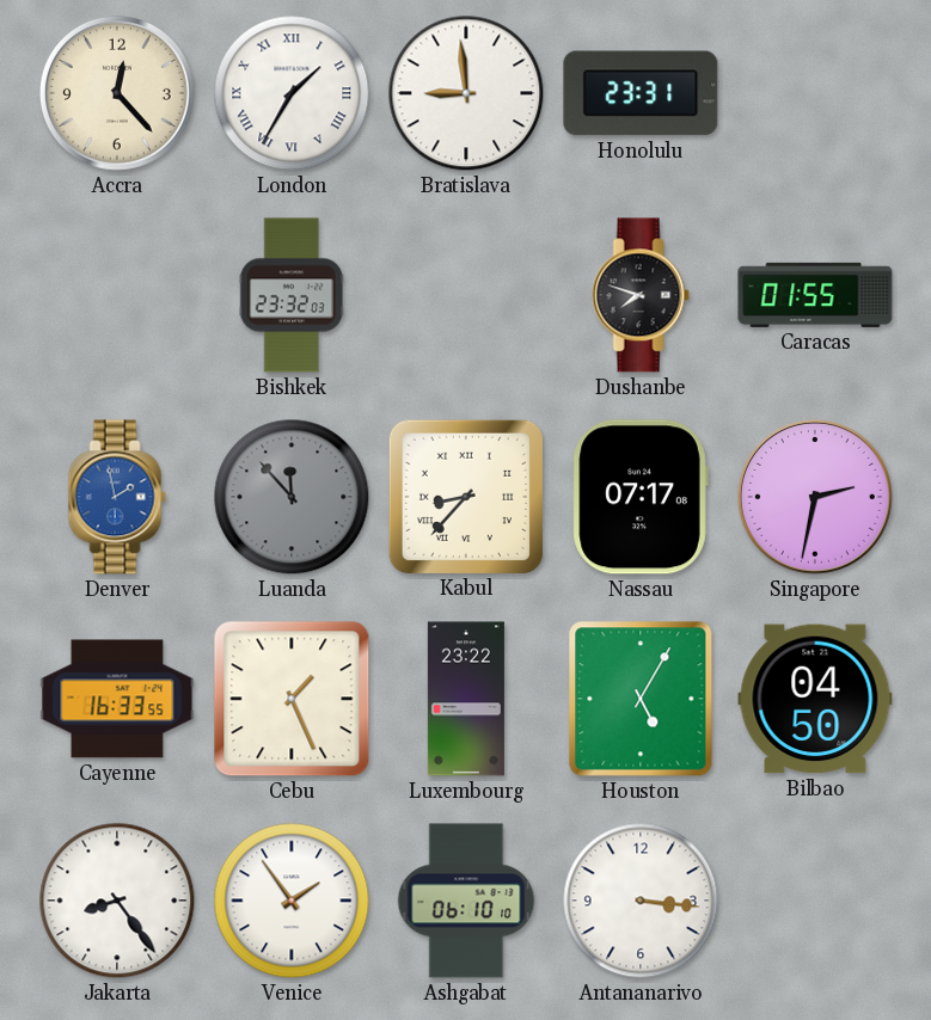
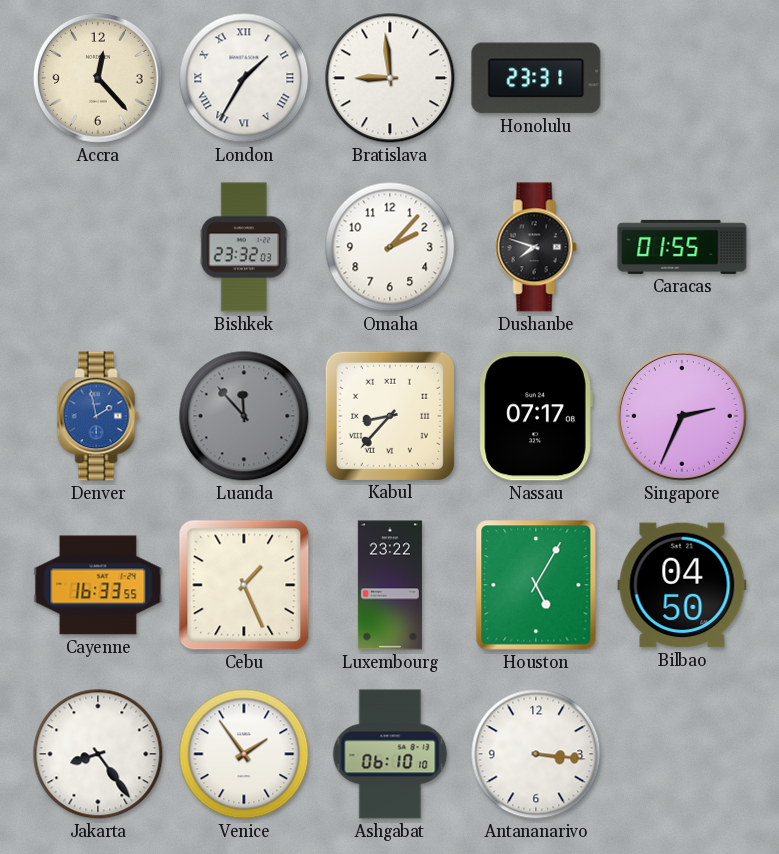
Omaha: none -> 2:07
Singapore: 2:32 -> 2:34
